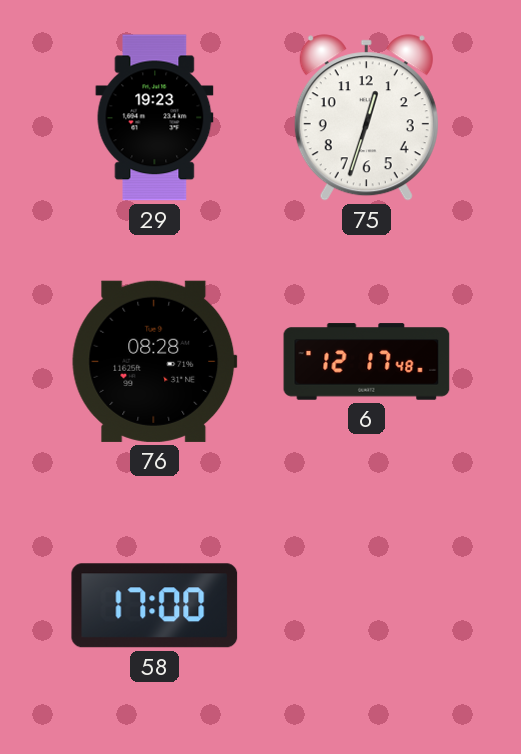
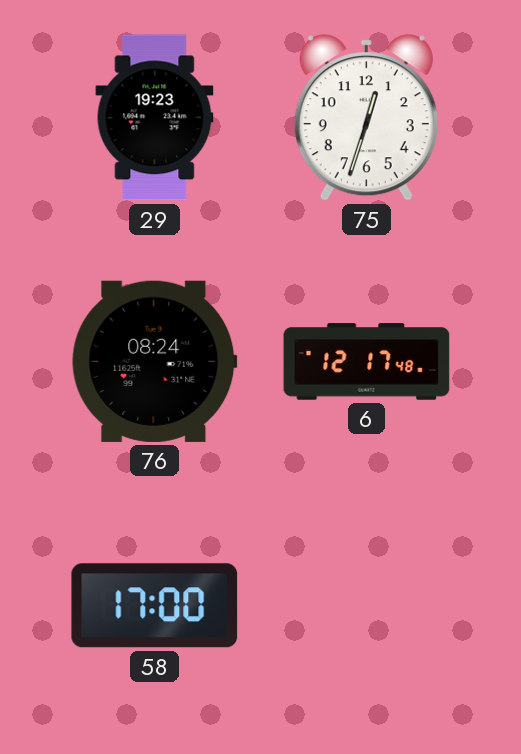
76: 08:28 -> 08:24
